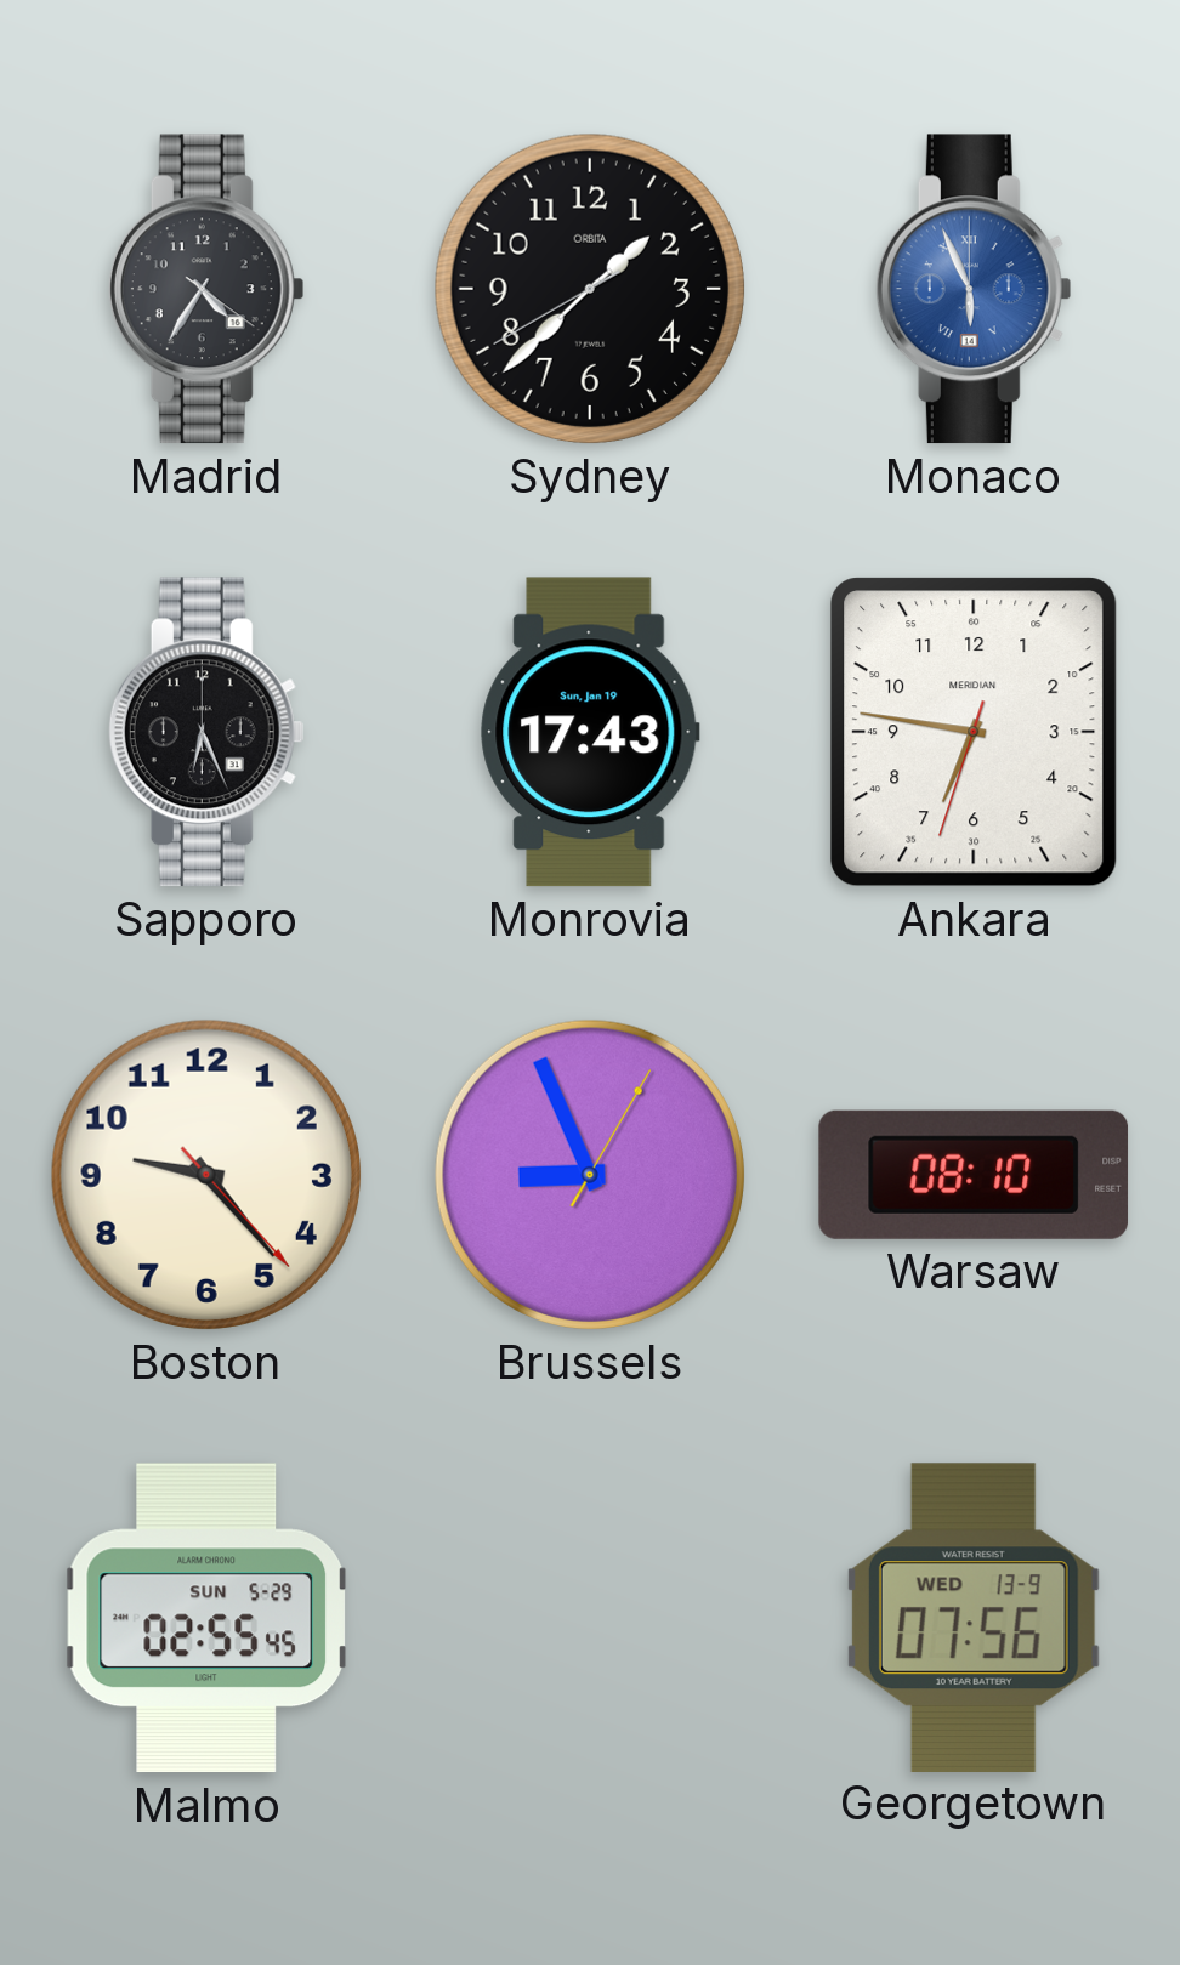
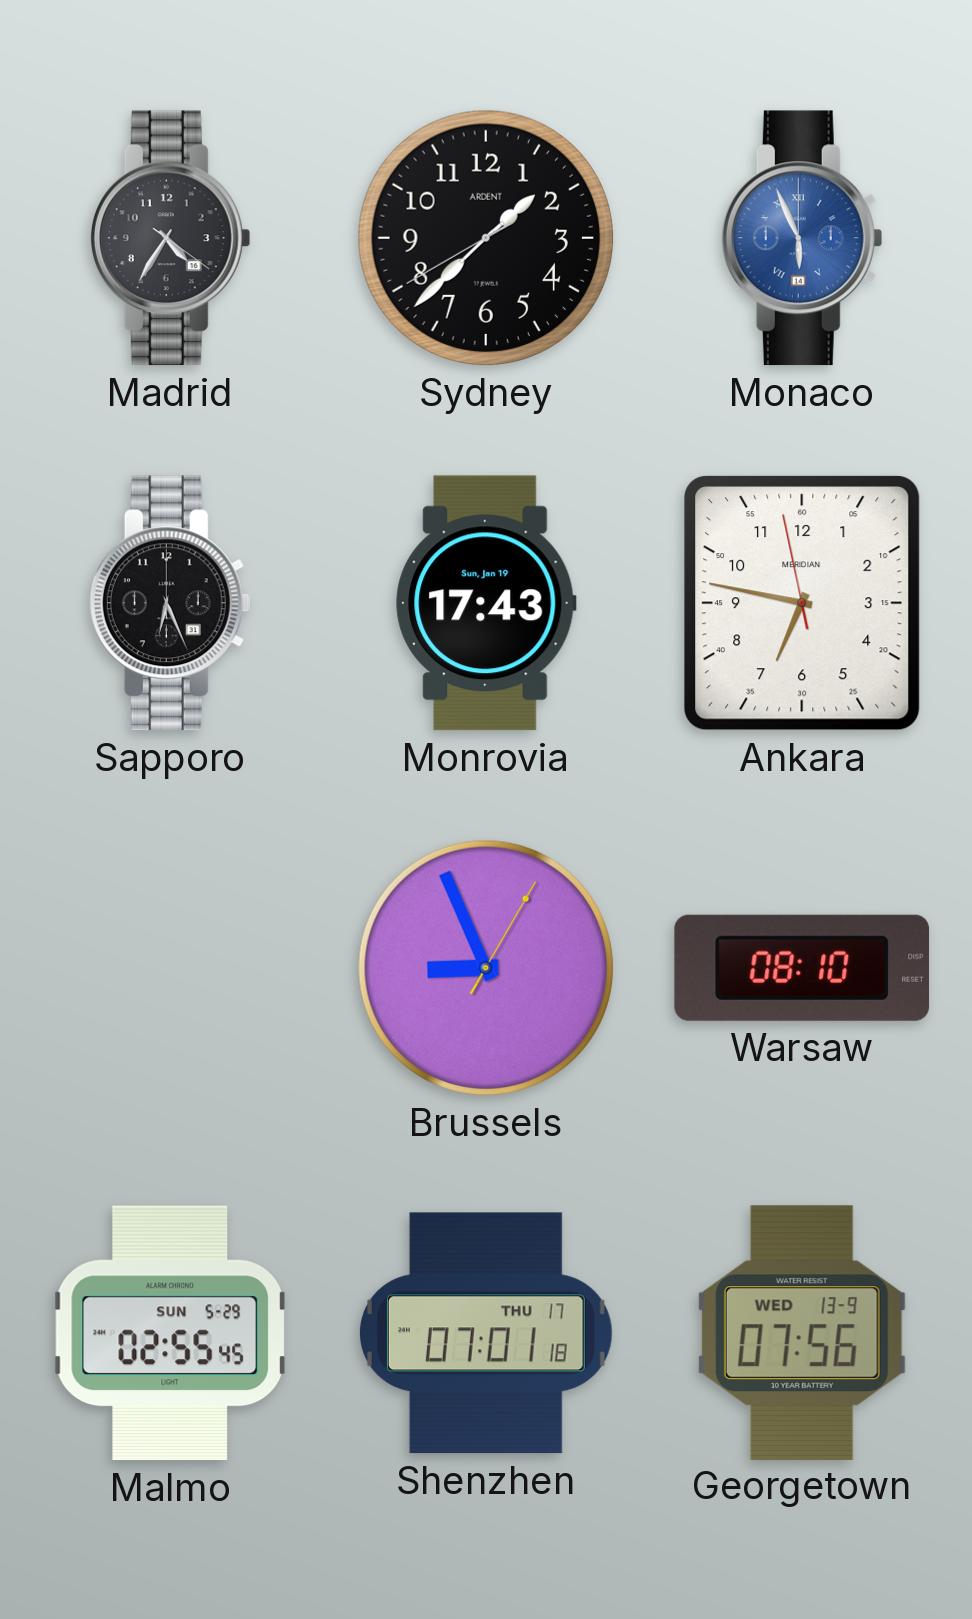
Sydney brand: ORBITA -> ARDENT
Ankara: 6:46:33 -> 6:46:58
Boston: 9:23 -> none
Shenzhen: none -> 07:01
